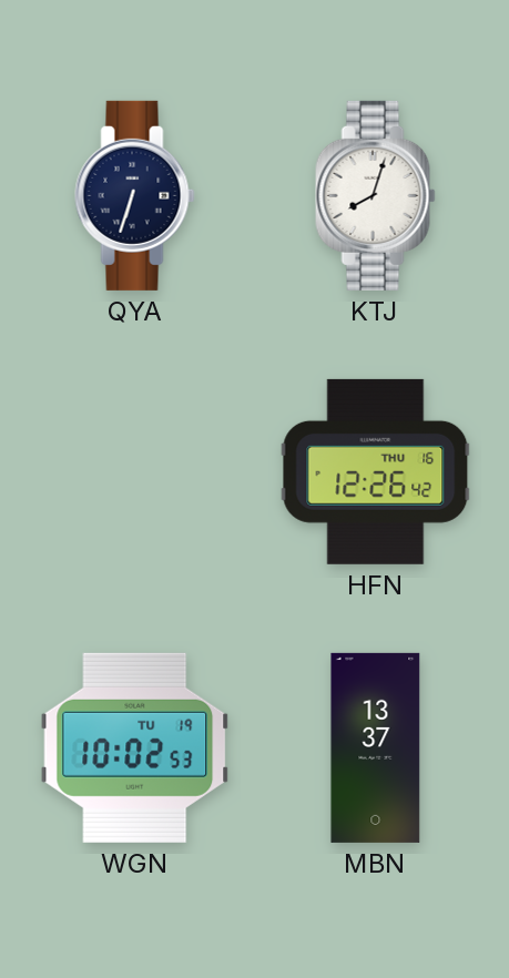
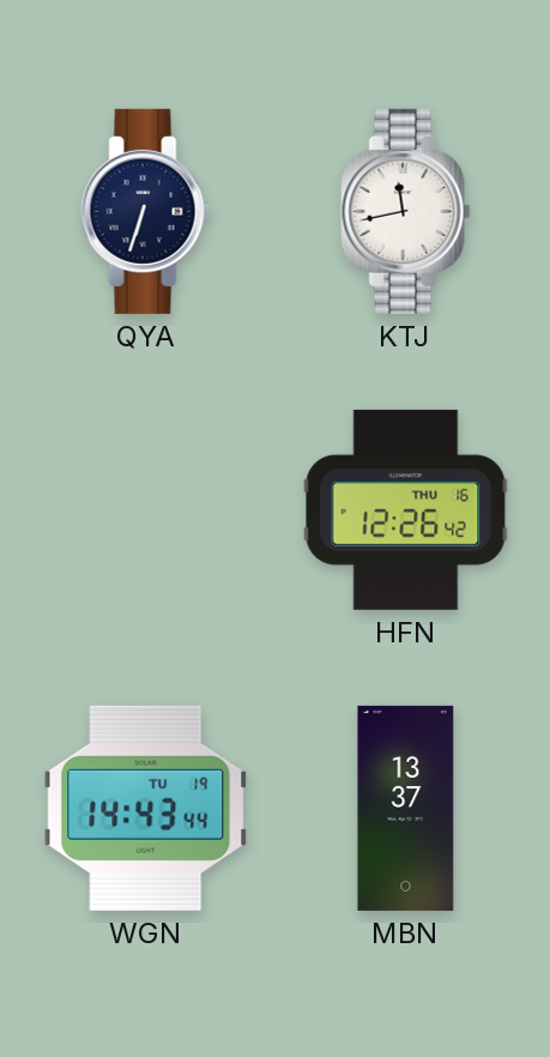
KTJ: 8:03 -> 11:43
WGN: 10:02 -> 14:43
